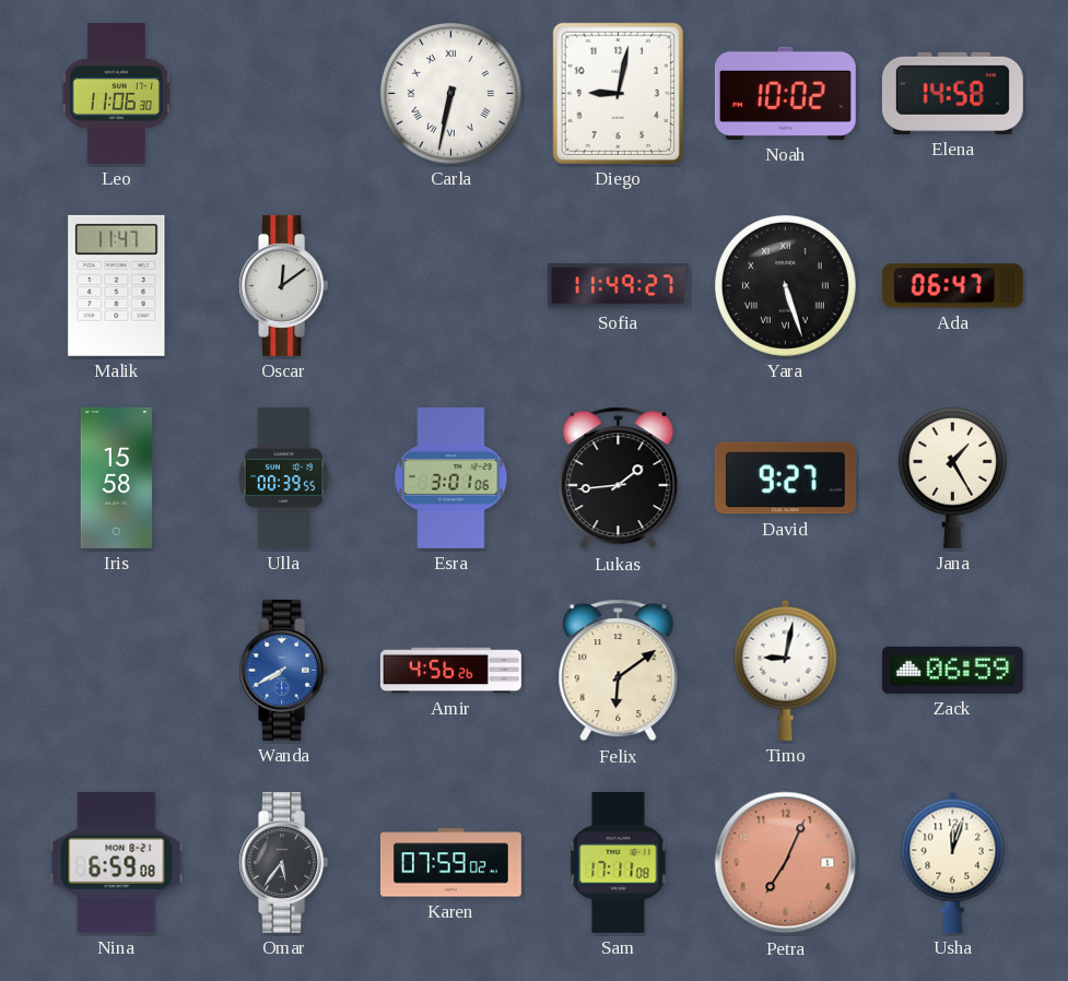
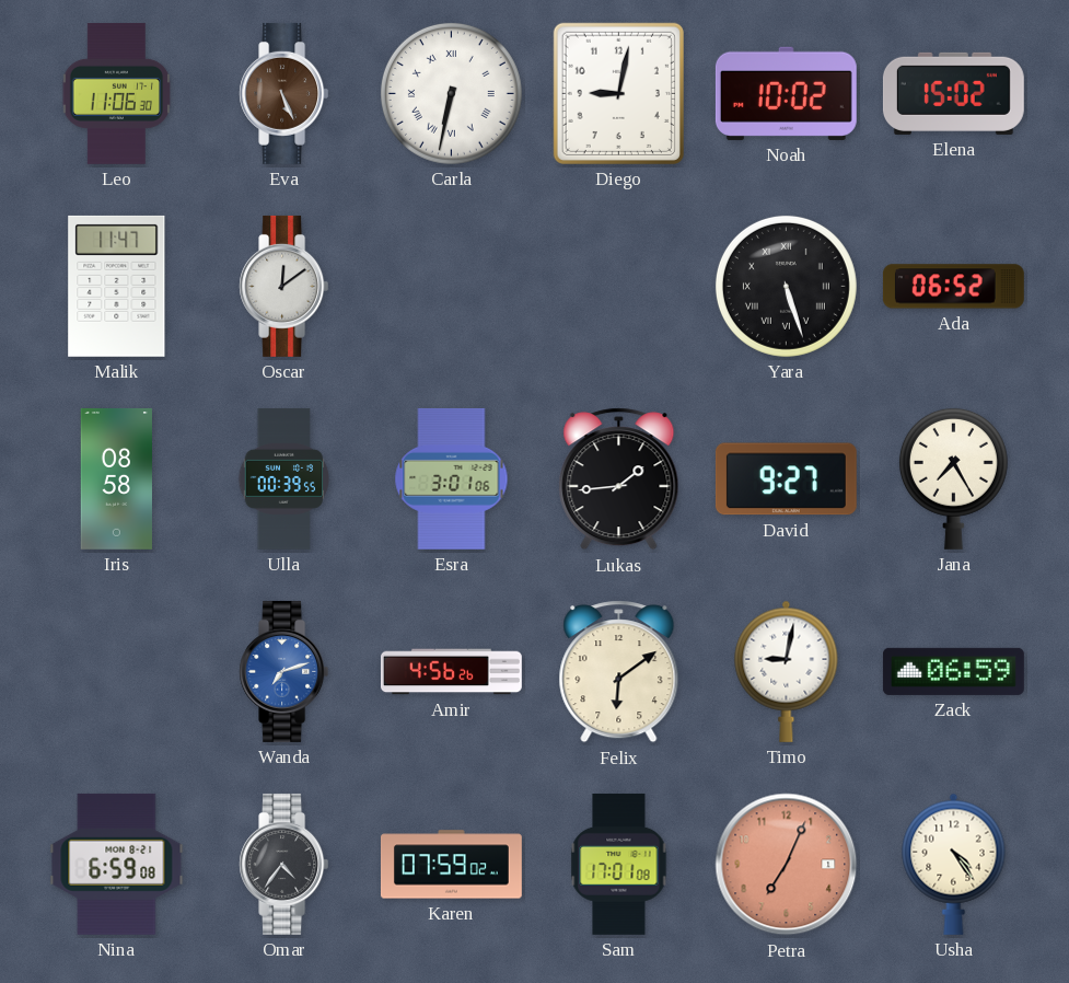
Eva: none -> 5:26
Elena: 14:58 -> 15:02
Sofia: 11:49 -> none
Ada: 06:47 -> 06:52
Iris: 15:58 -> 08:58
Jana: 1:25 -> 7:25
Wanda: 7:40 -> 7:12
Omar: 5:36 -> 4:36
Sam: 17:11 -> 17:01
Usha: 12:03 -> 4:24
